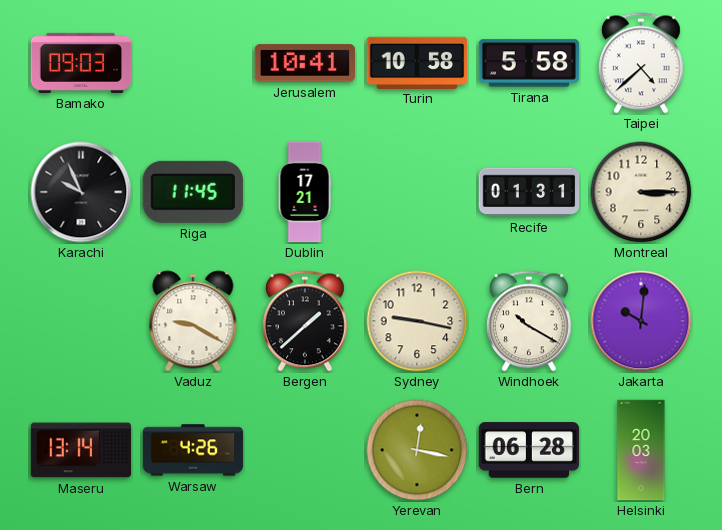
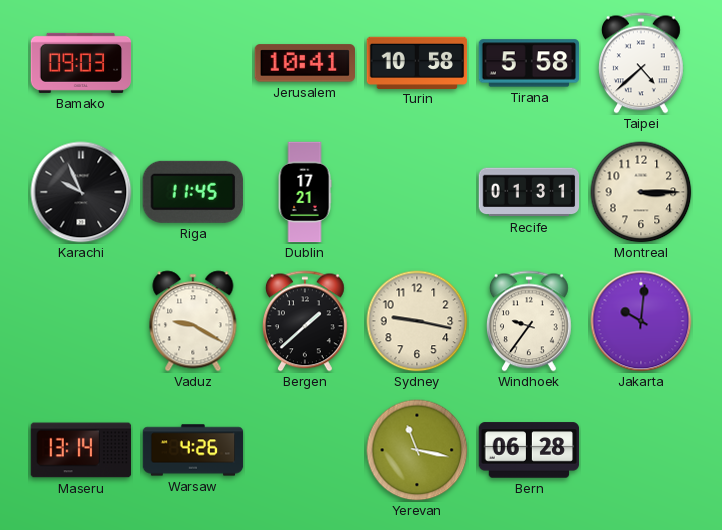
Windhoek: 10:20 -> 9:36
Yerevan: 12:17 -> 11:17
Helsinki: 20:03 -> none
